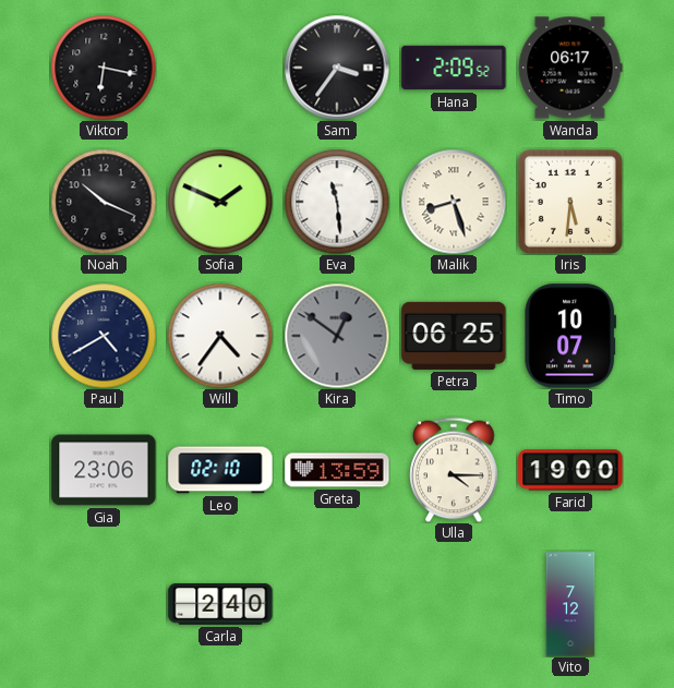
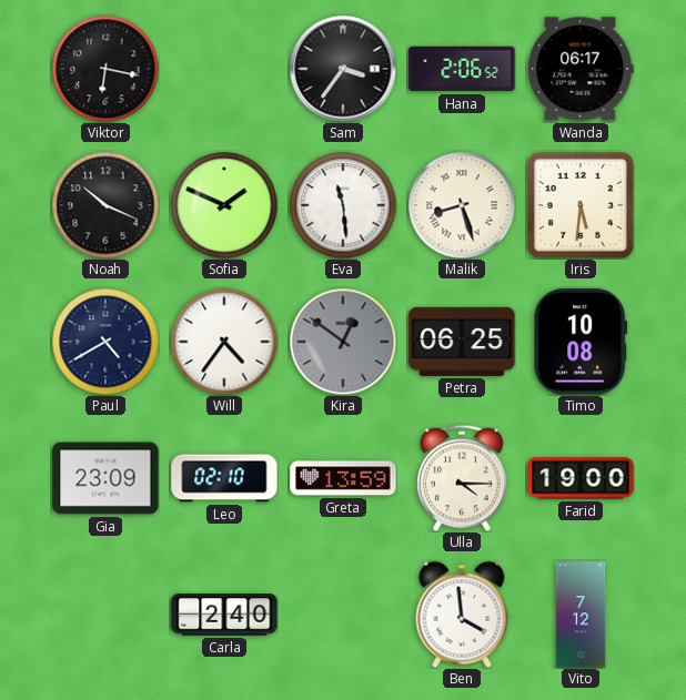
Hana: 2:09 -> 2:06
Timo: 10:07 -> 10:08
Gia: 23:06 -> 23:09
Ben: none -> 3:59
